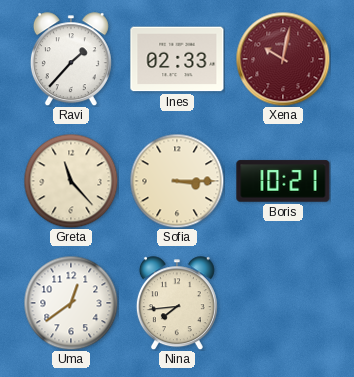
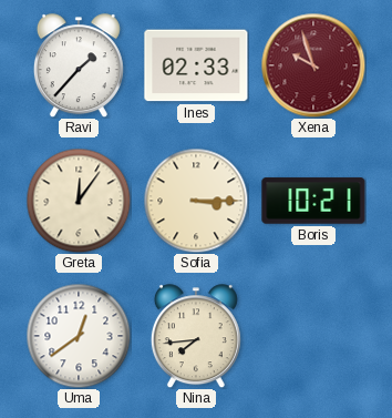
Xena: 10:02 -> 9:57
Greta: 11:23 -> 12:06
